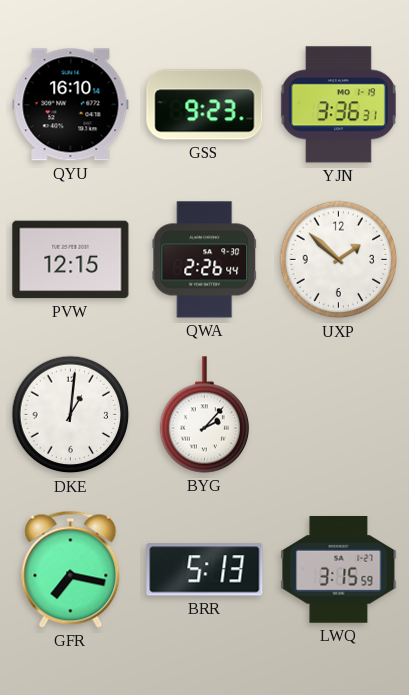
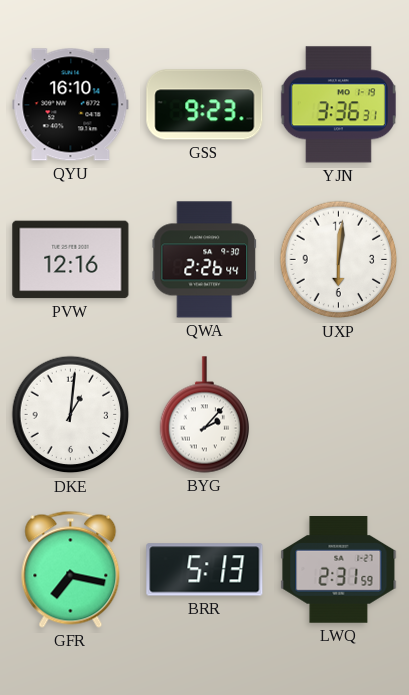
PVW: 12:15 -> 12:16
UXP: 1:52 -> 6:01
LWQ: 3:15 -> 2:31
